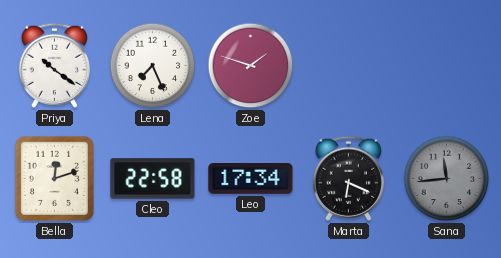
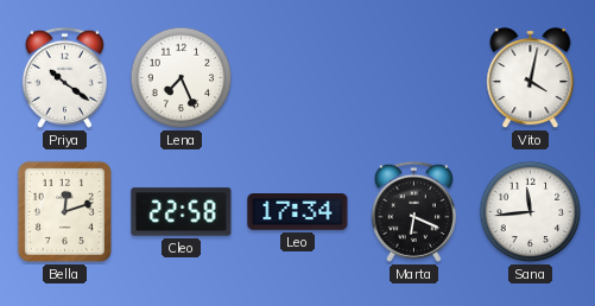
Zoe: 1:48 -> none
Vito: none -> 4:02
Sana dial: grey -> white
